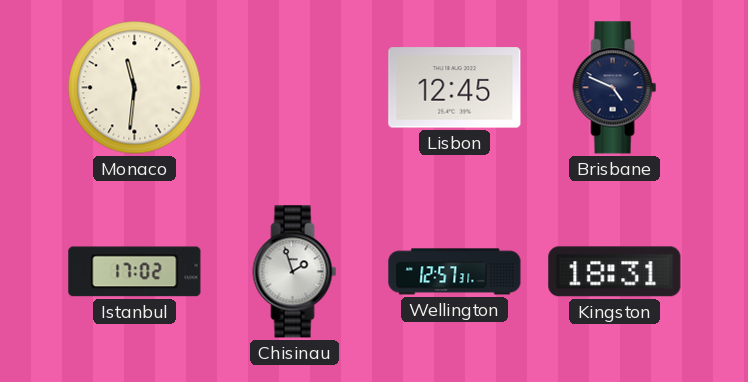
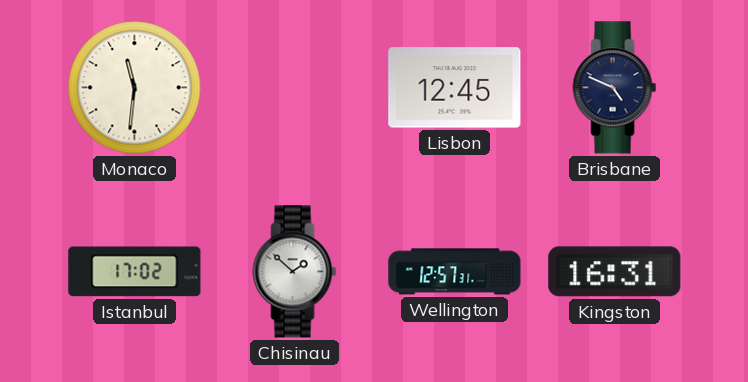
Chisinau: 1:57 -> 1:52
Kingston: 18:31 -> 16:31
